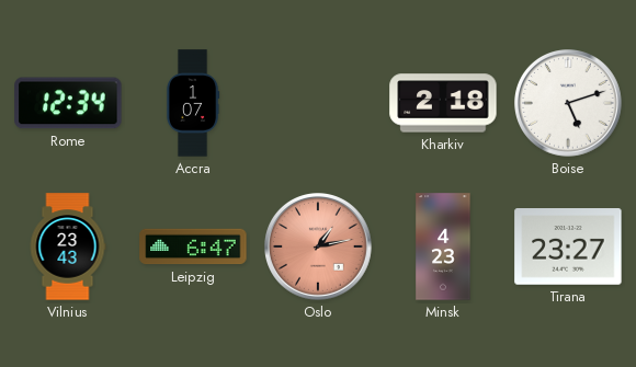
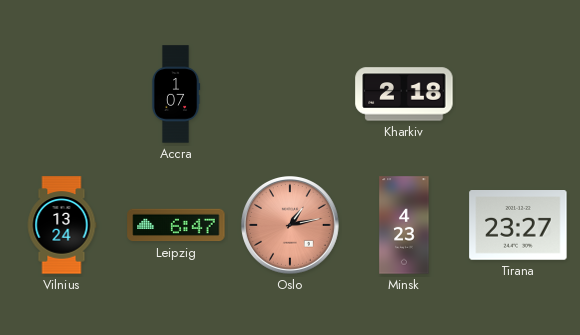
Rome: 12:34 -> none
Boise: 5:12 -> none
Vilnius: 23:43 -> 13:24
